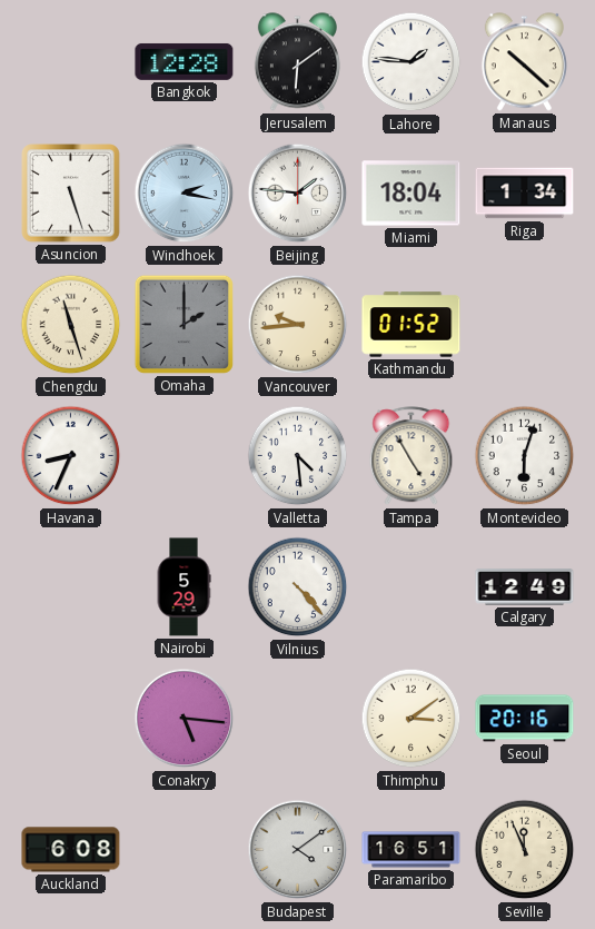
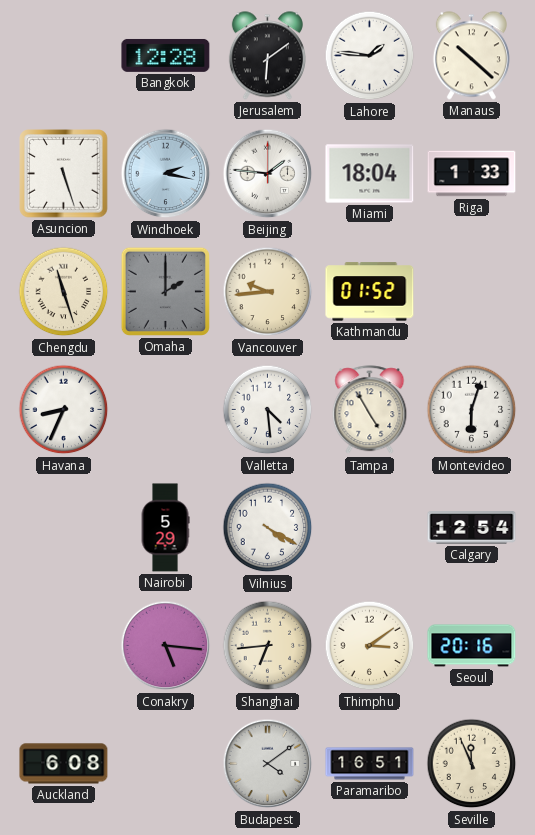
Riga: 1:34 -> 1:33
Vilnius: 4:23 -> 4:20
Calgary: 12:49 -> 12:54
Shanghai: none -> 6:44
